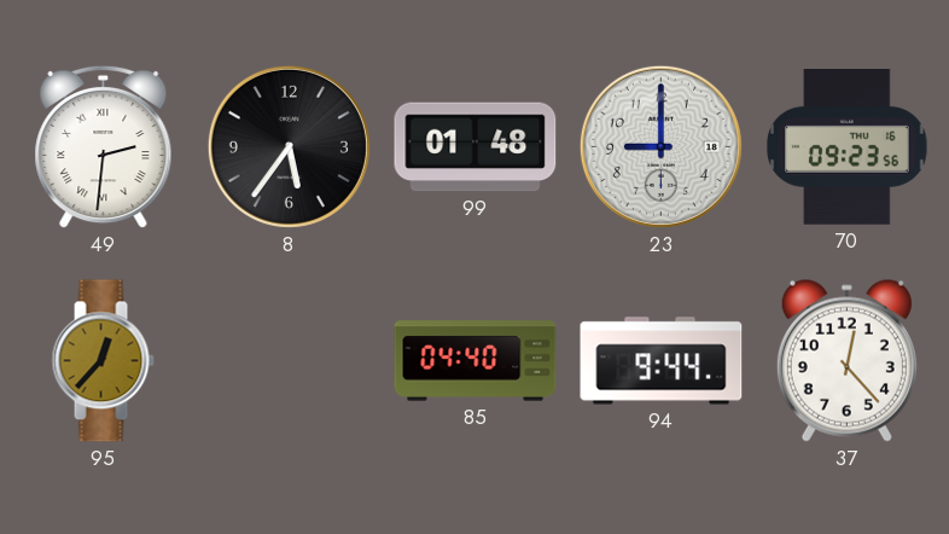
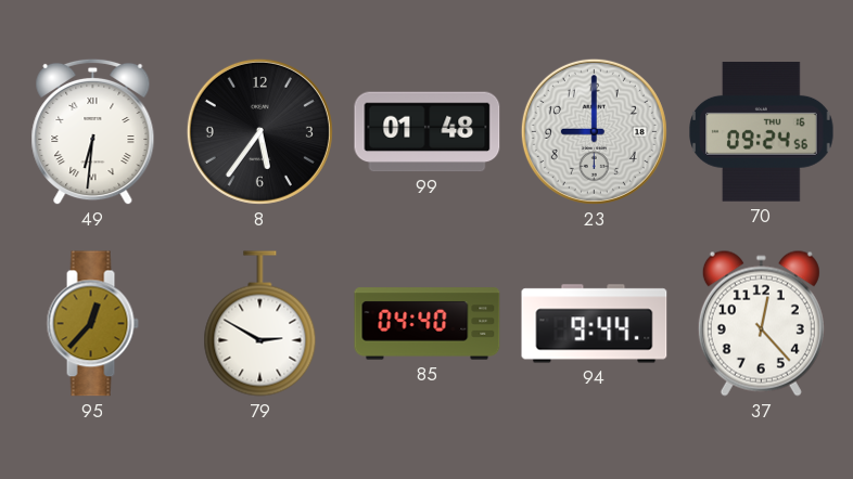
49: 2:31 -> 6:31
70: 09:23 -> 09:24
79: none -> 2:50
